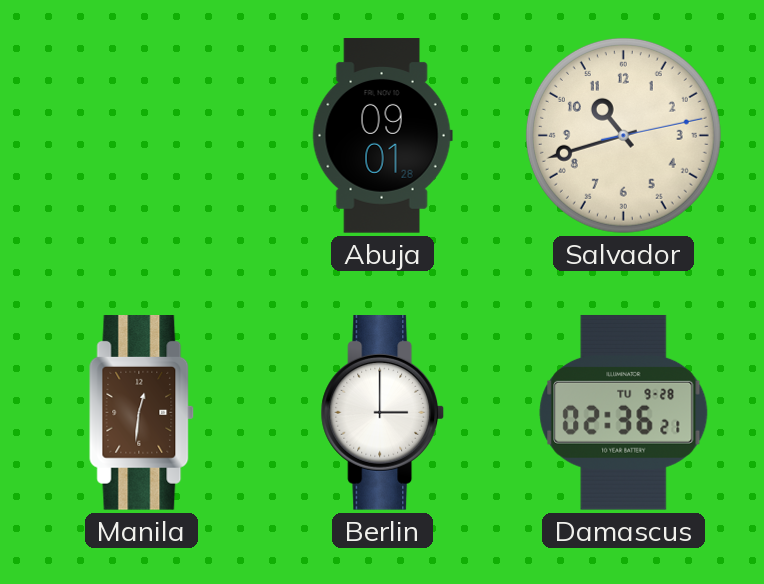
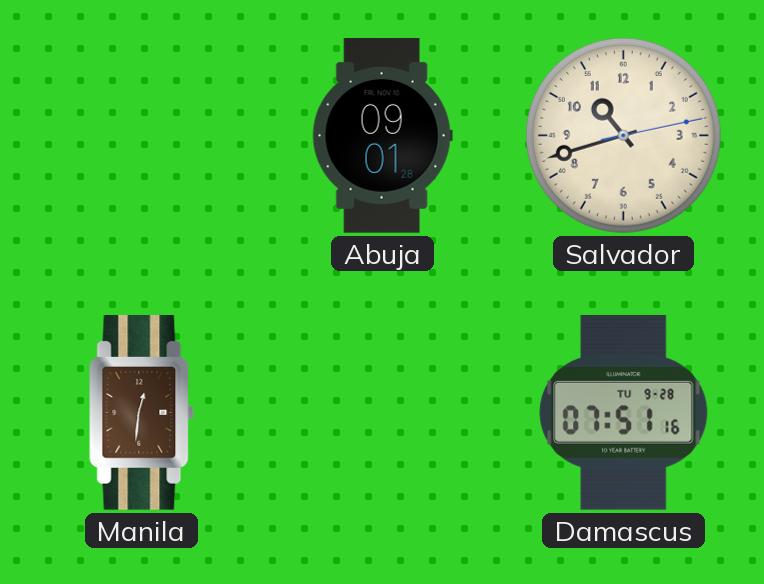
Berlin: 3:00 -> none
Damascus: 02:36 -> 07:51
